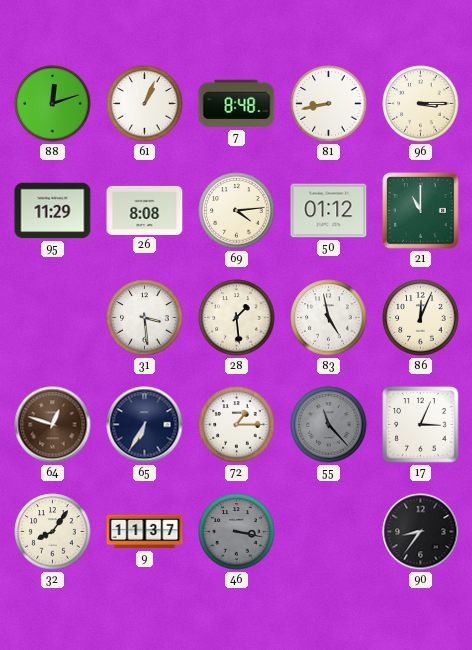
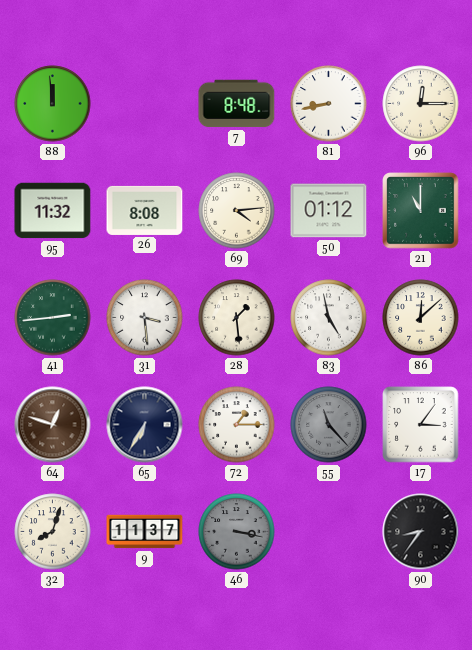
88: 12:12 -> 11:59
61: 1:04 -> none
96: 3:15 -> 12:15
95: 11:29 -> 11:32
41: none -> 2:44
86: 12:04 -> 12:08
17: 3:04 -> 3:06
32: 8:06 -> 8:03
